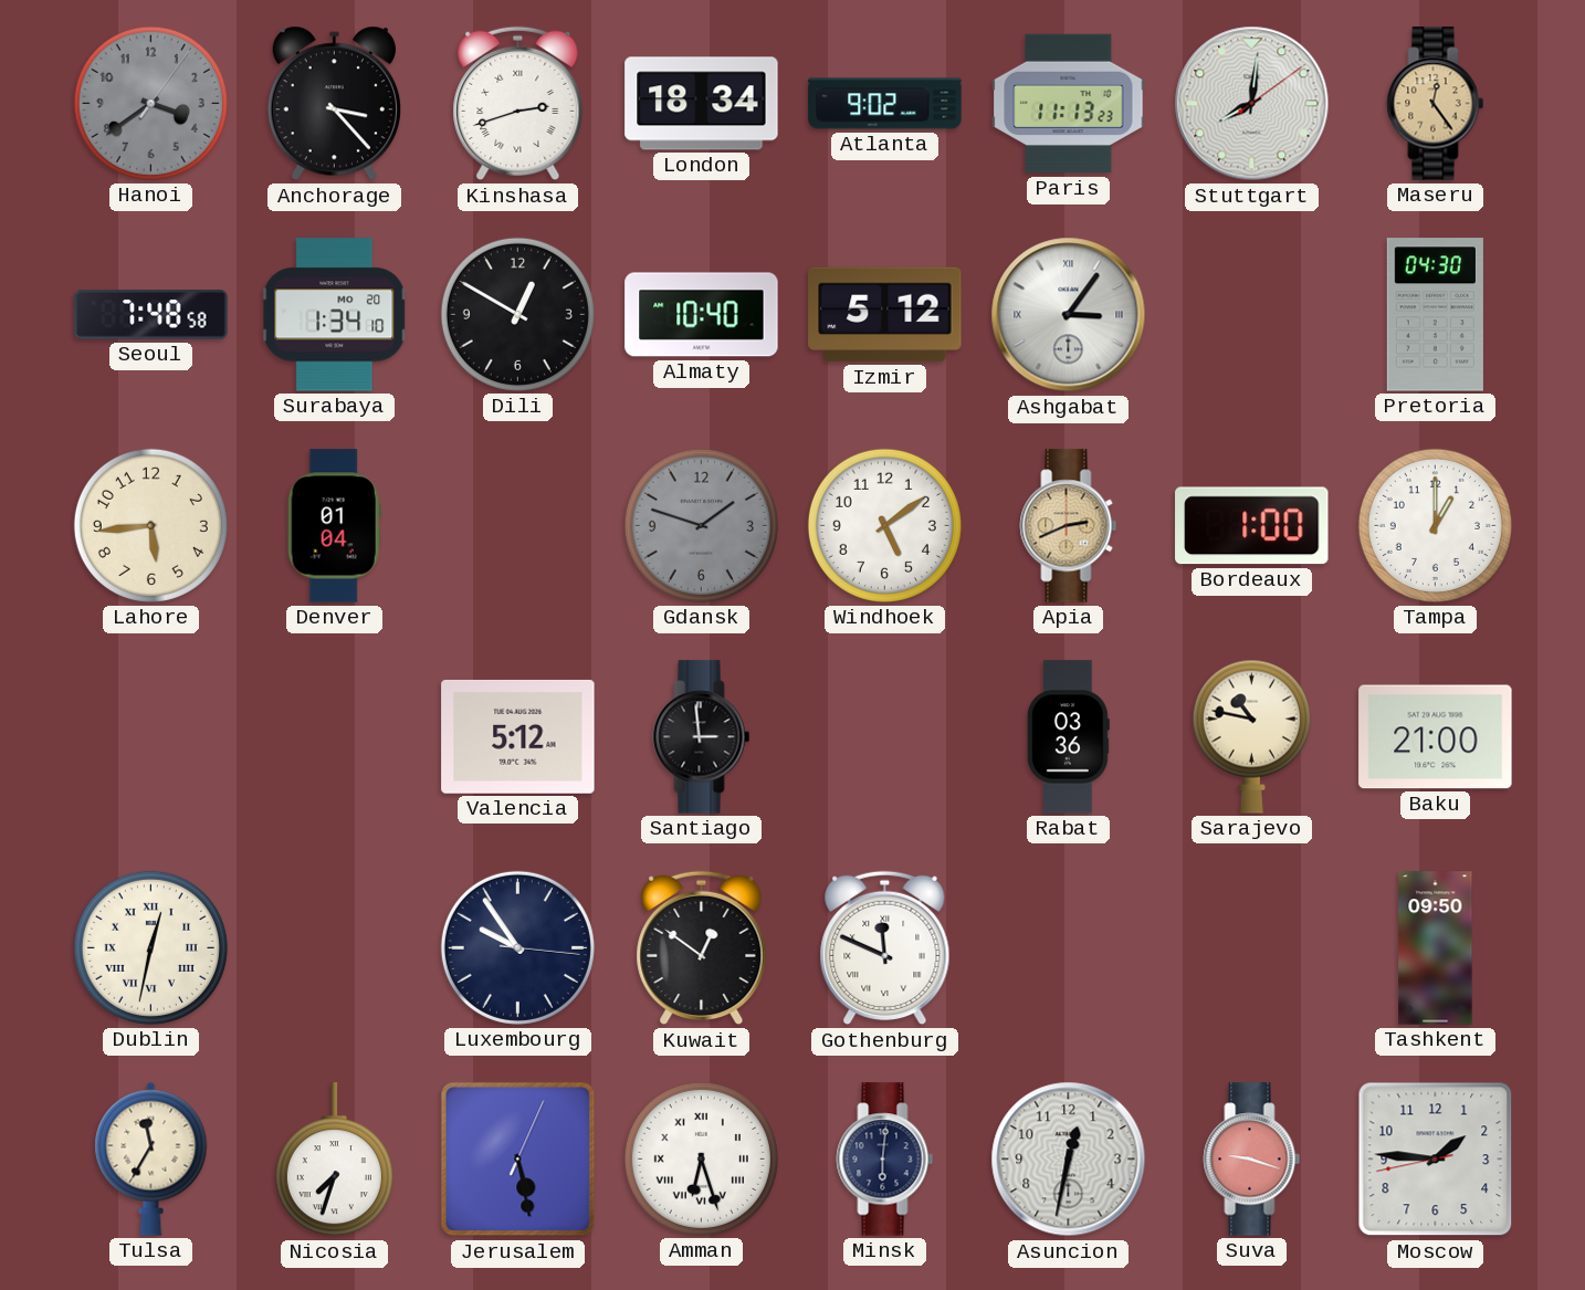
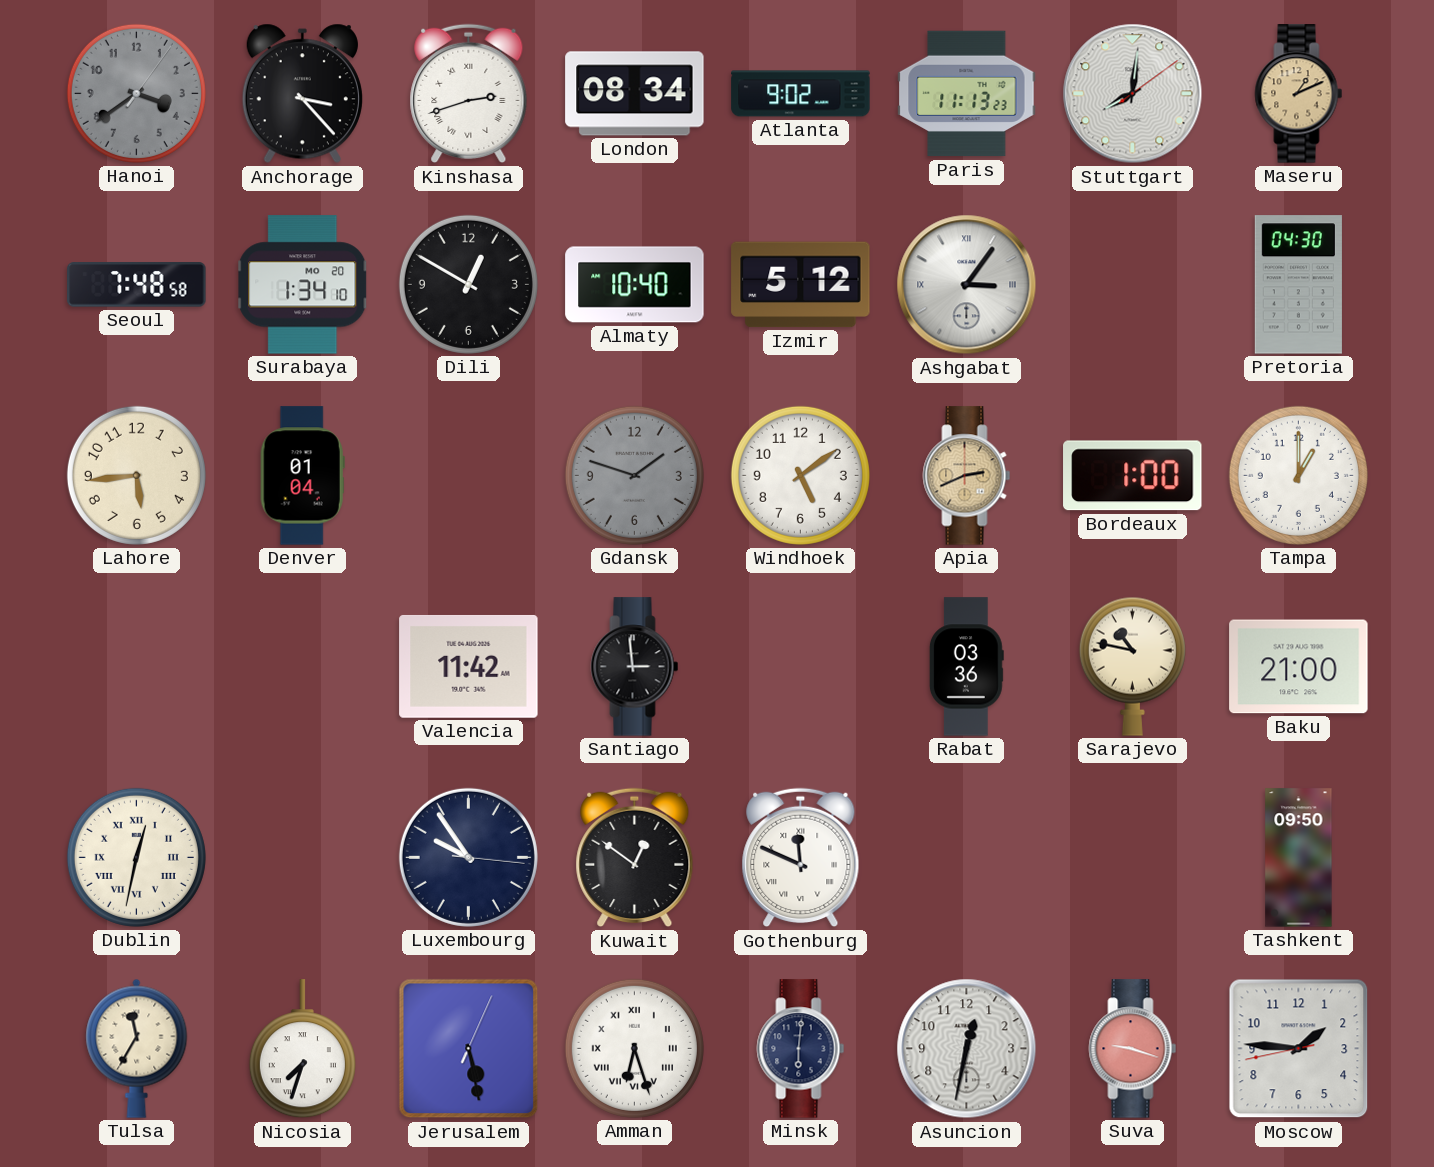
London: 18:34 -> 08:34
Maseru: 12:24 -> 1:11
Valencia: 5:12 -> 11:42
